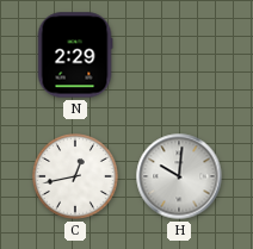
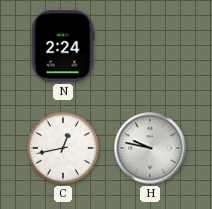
N: 2:29 -> 2:24
H: 10:01 -> 9:47
